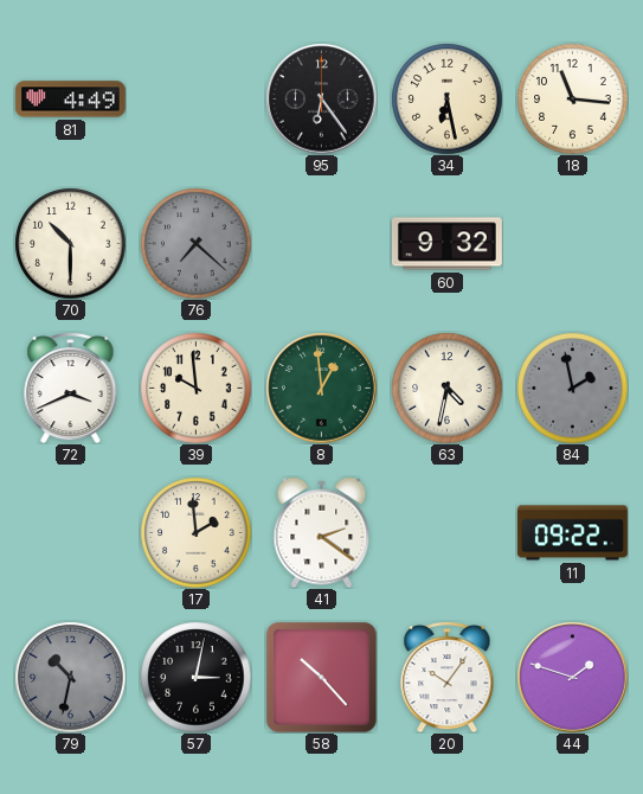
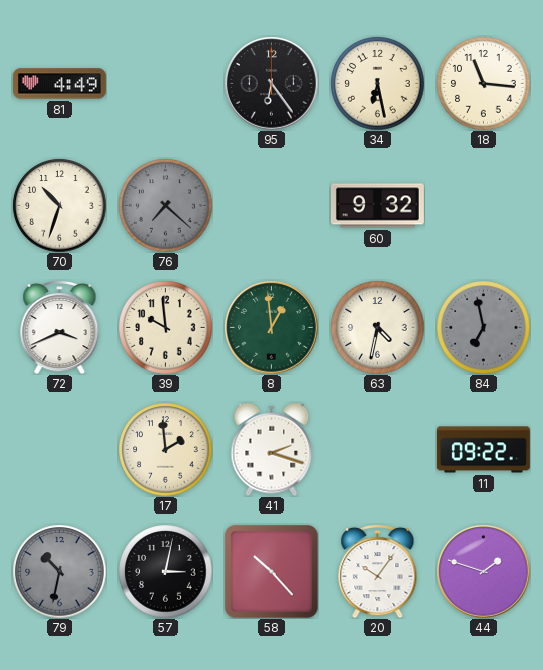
70: 10:30 -> 10:33
84: 1:58 -> 6:58
41: 2:21 -> 2:18
